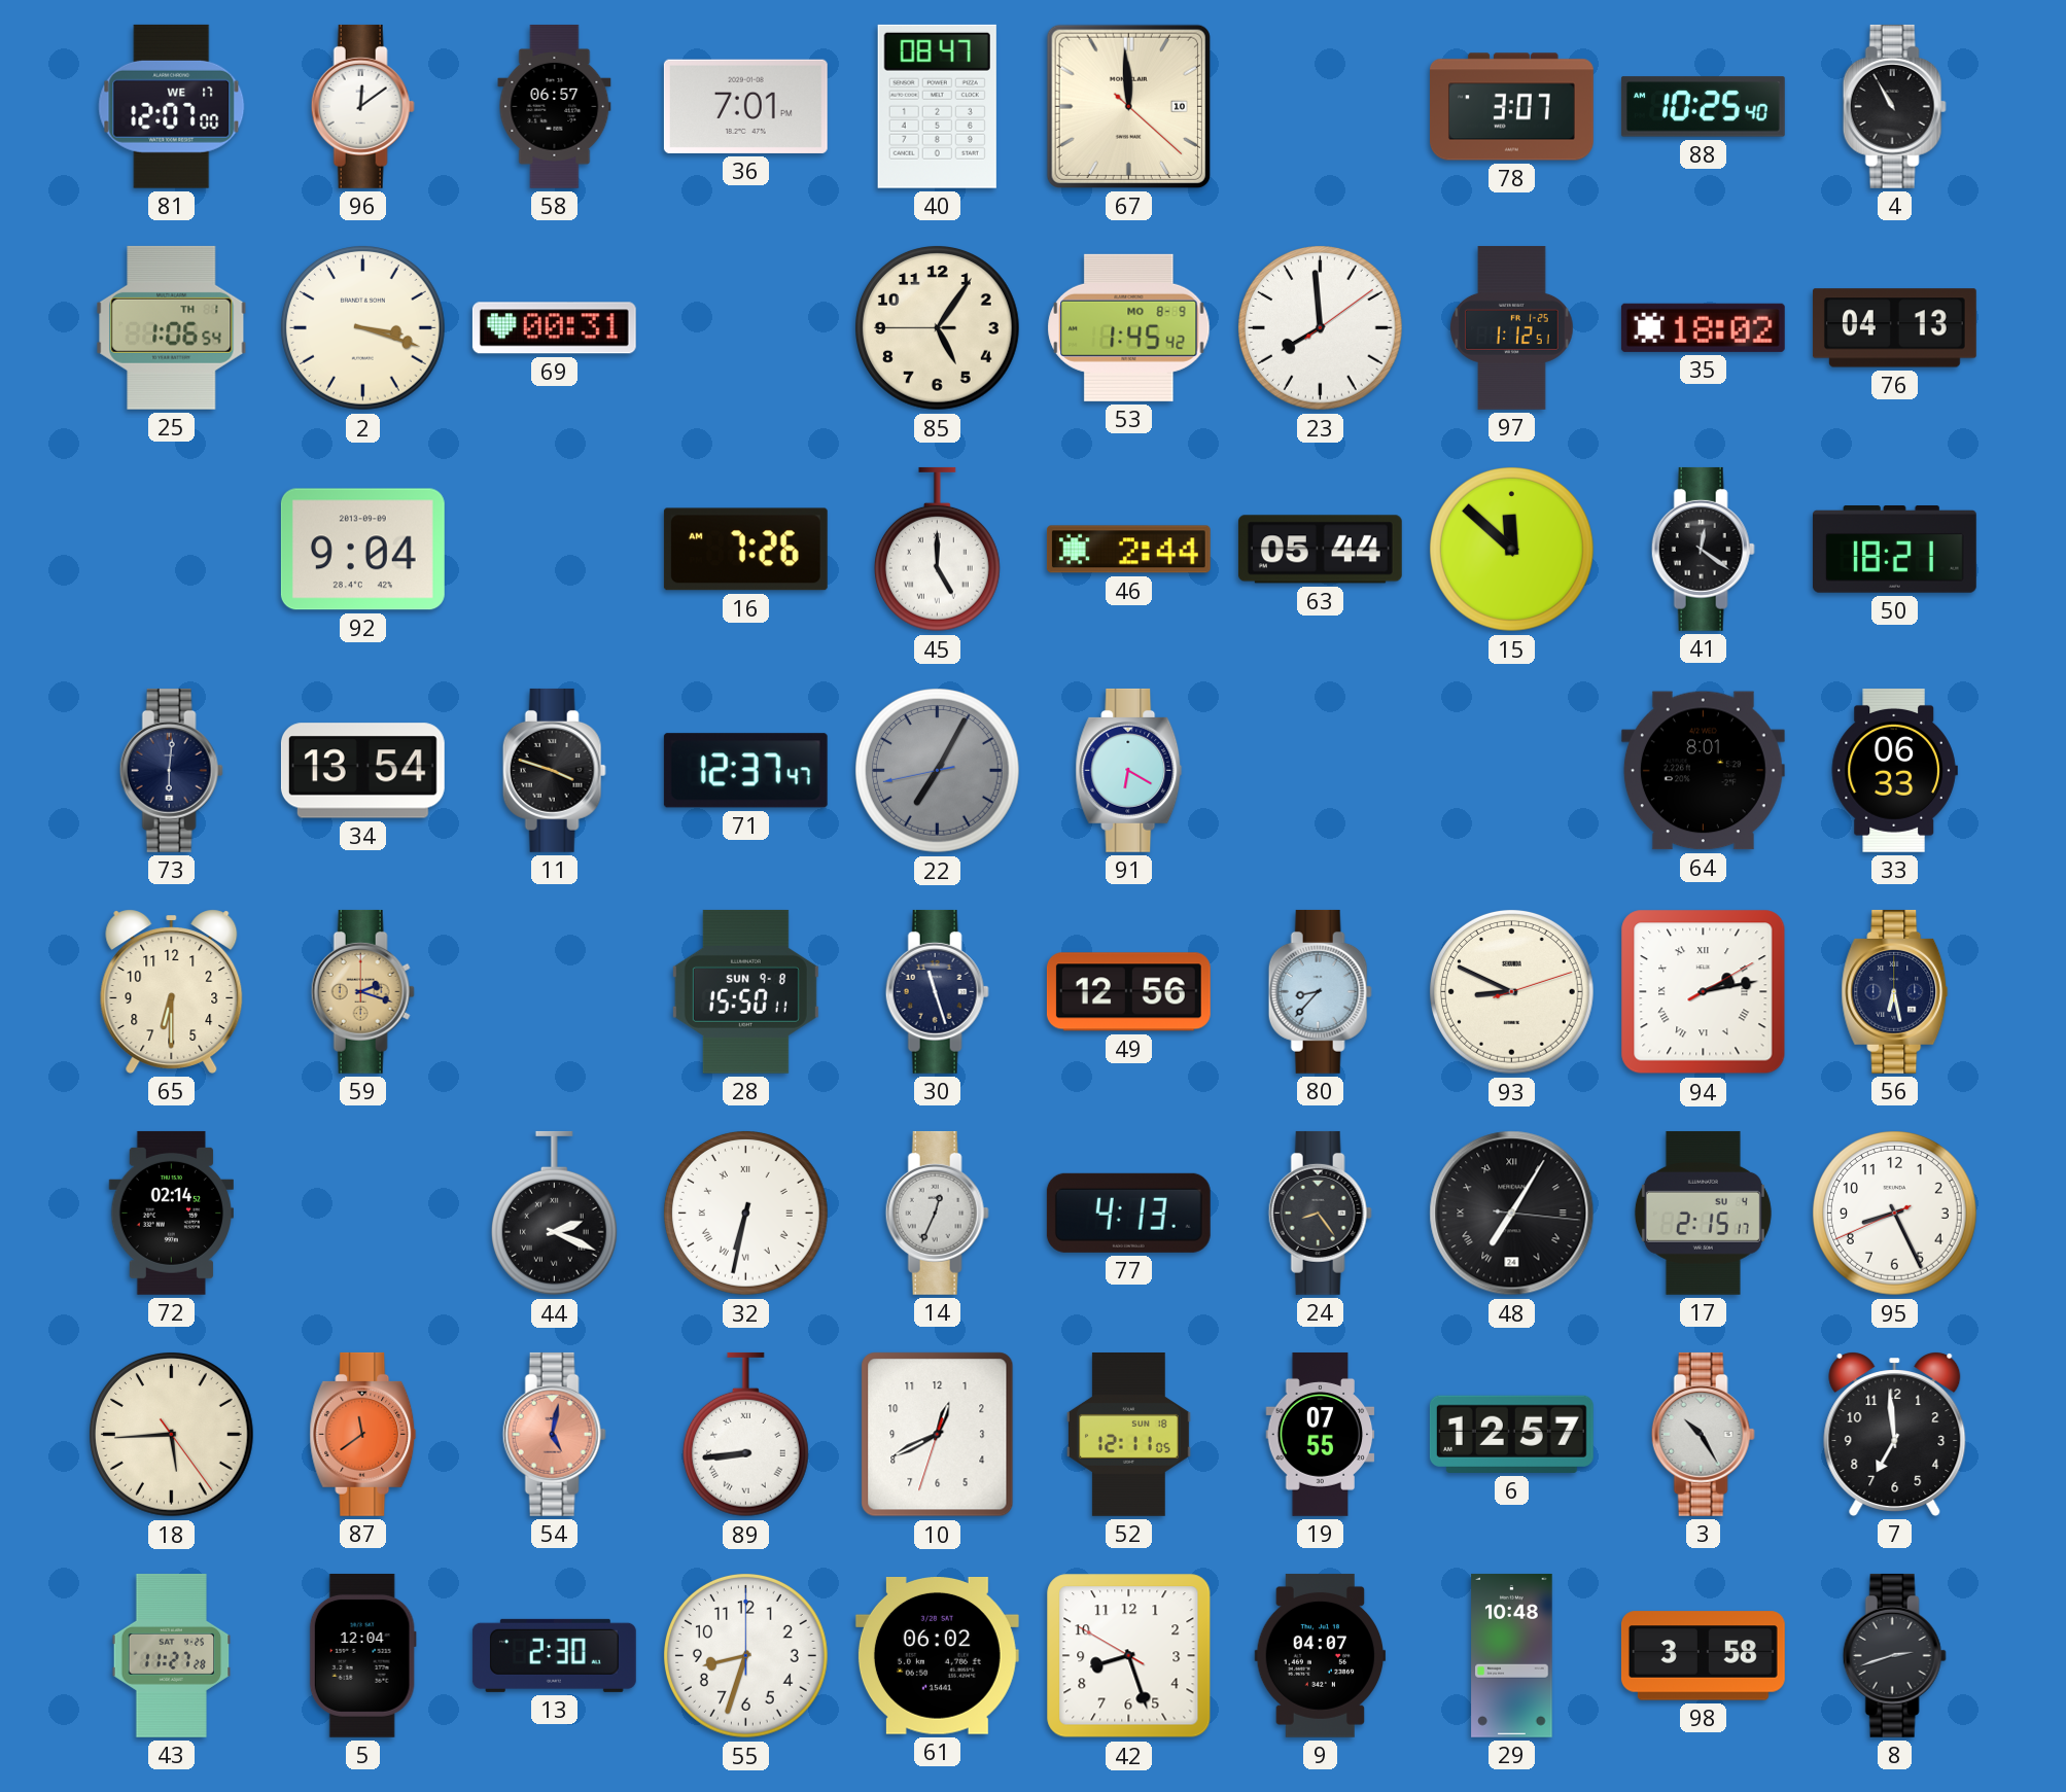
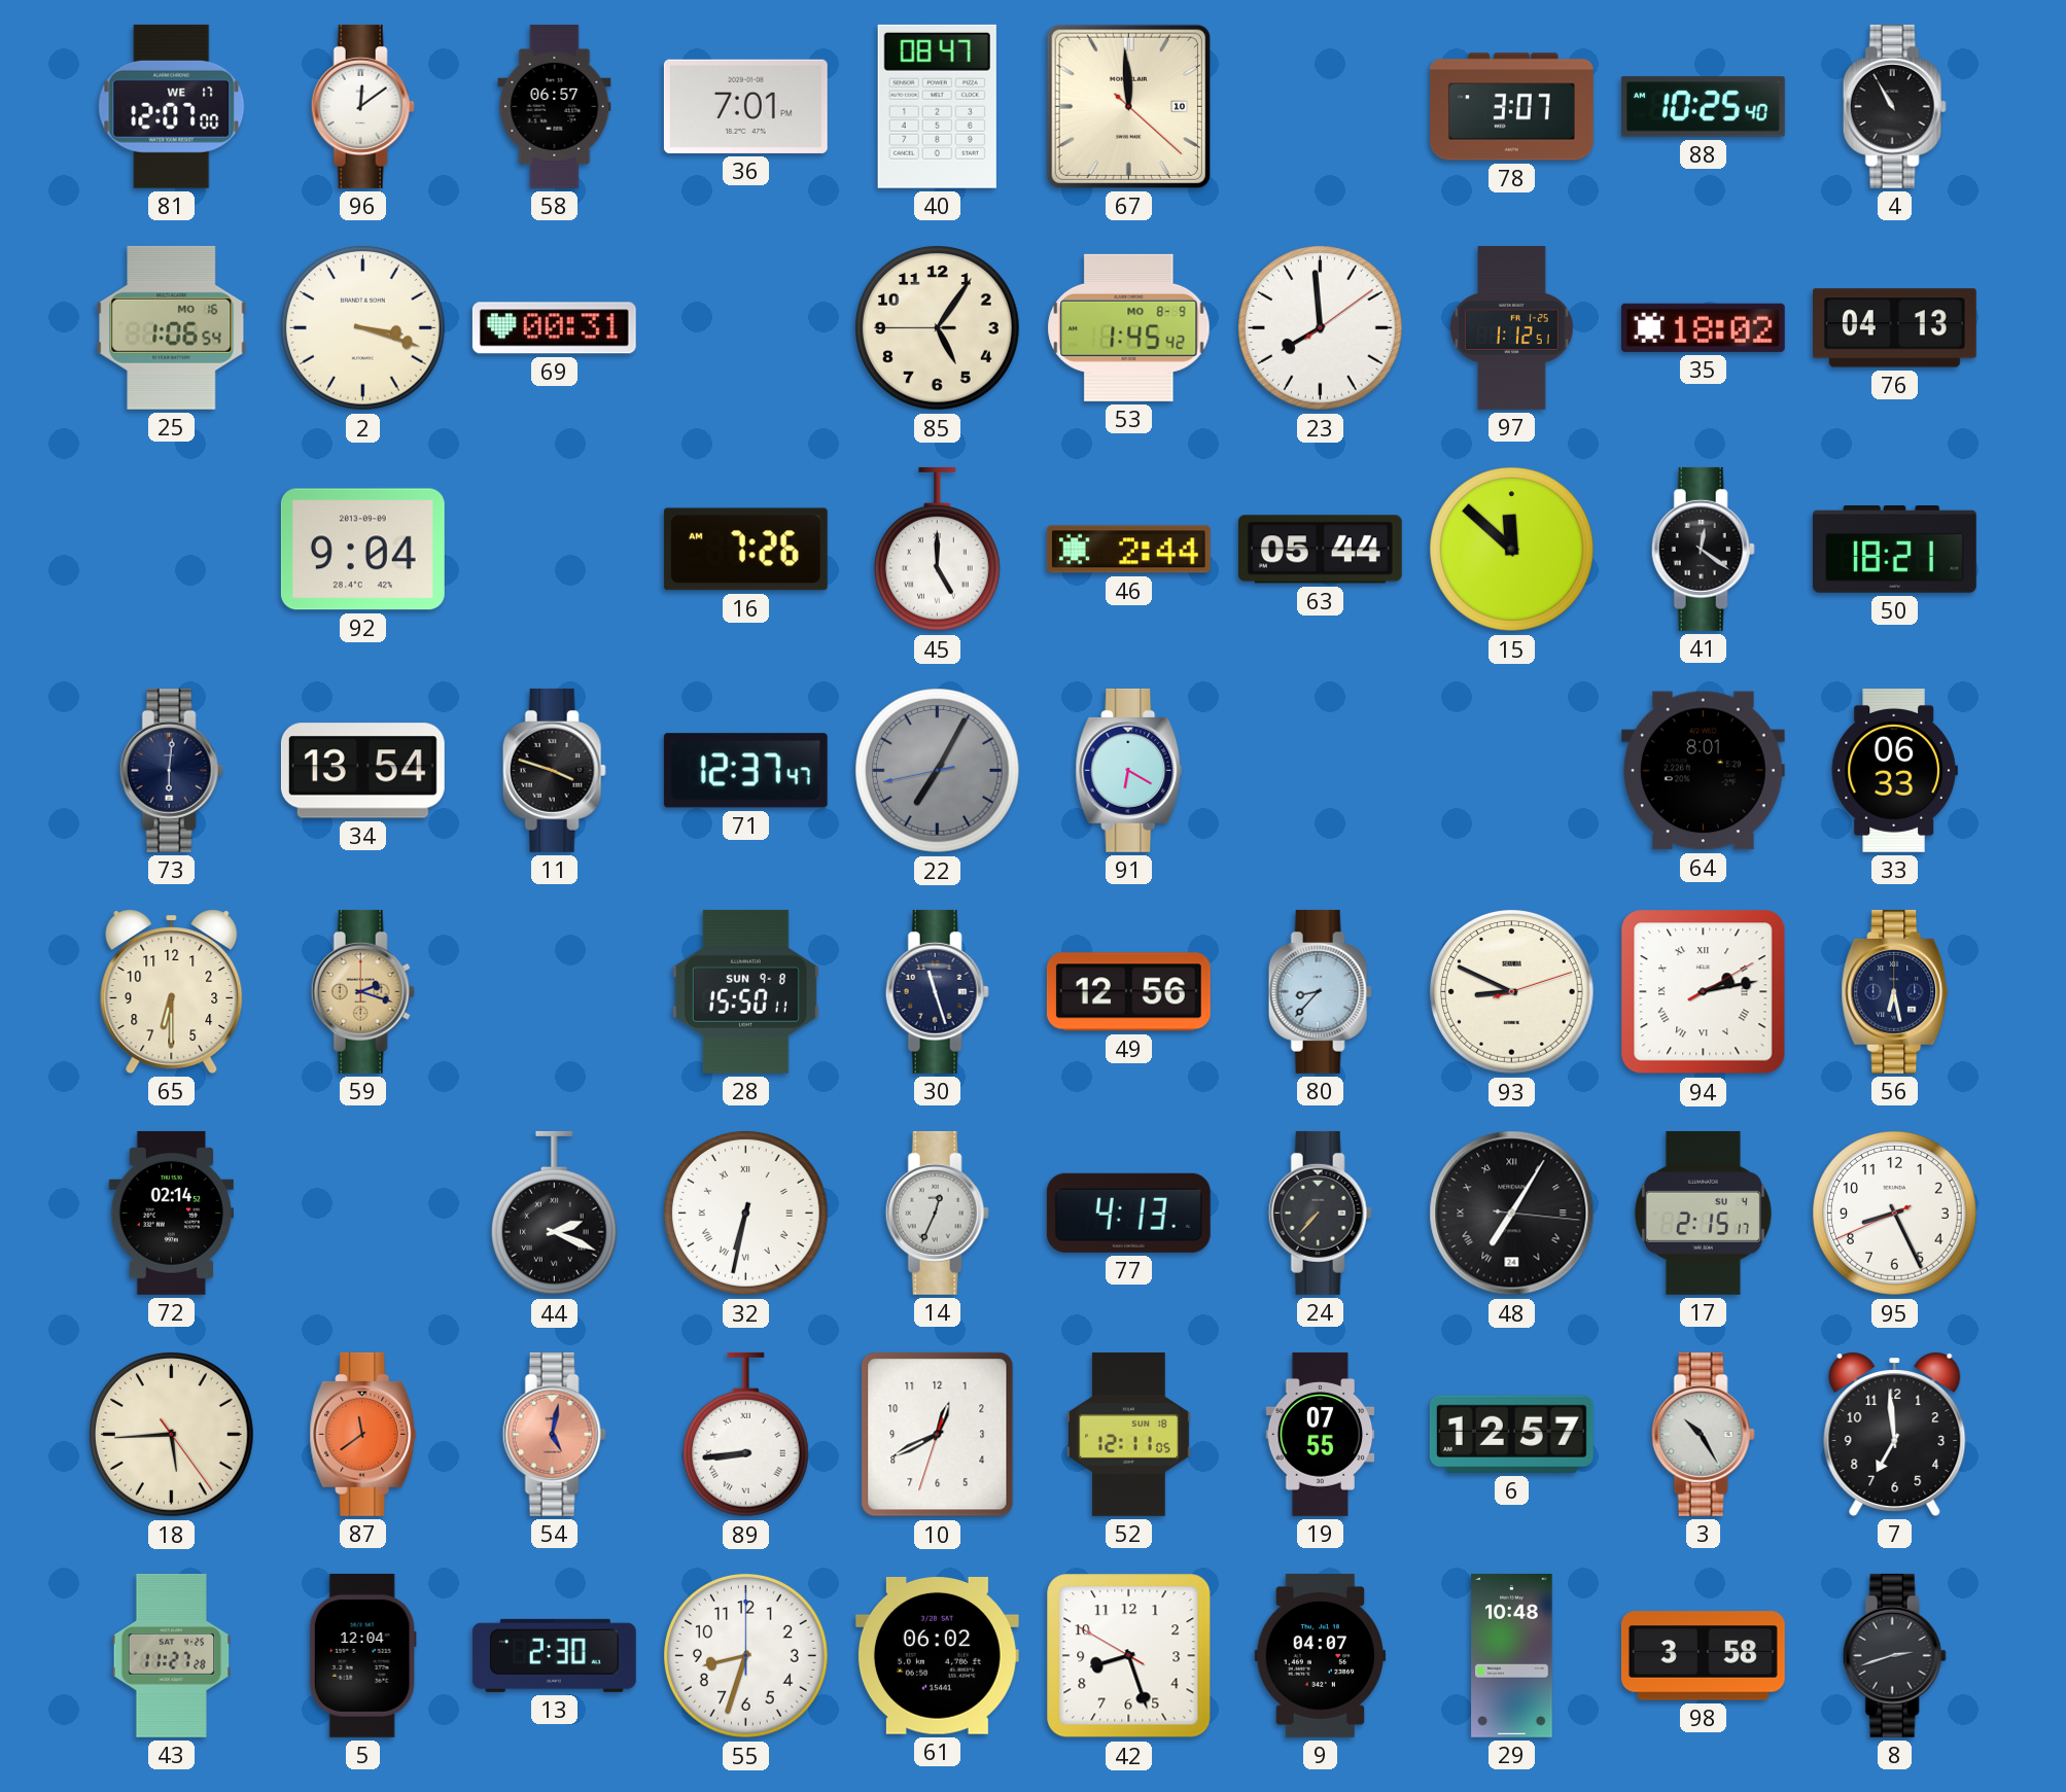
25 date: TH 1 -> MO 16
24: 8:24 -> 7:37
